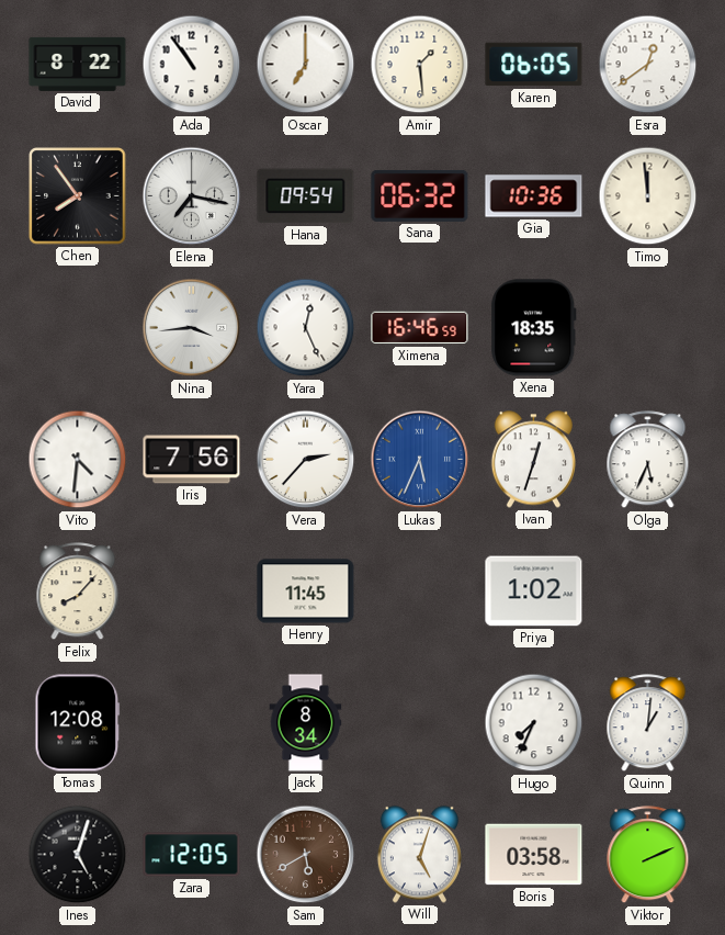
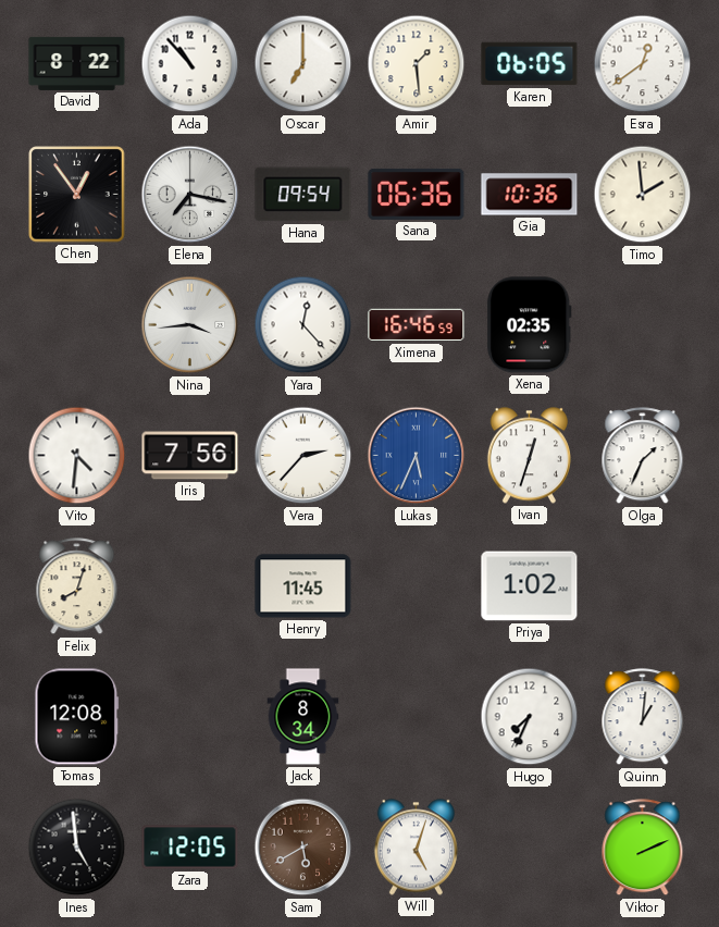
Ada: 10:54 -> 10:53
Chen: 7:54 -> 12:54
Sana: 06:32 -> 06:36
Timo: 11:59 -> 1:59
Yara: 12:26 -> 12:23
Xena: 18:35 -> 02:35
Olga: 5:34 -> 1:34
Felix: 8:07 -> 8:03
Ines: 5:03 -> 4:59
Boris: 03:58 -> none
